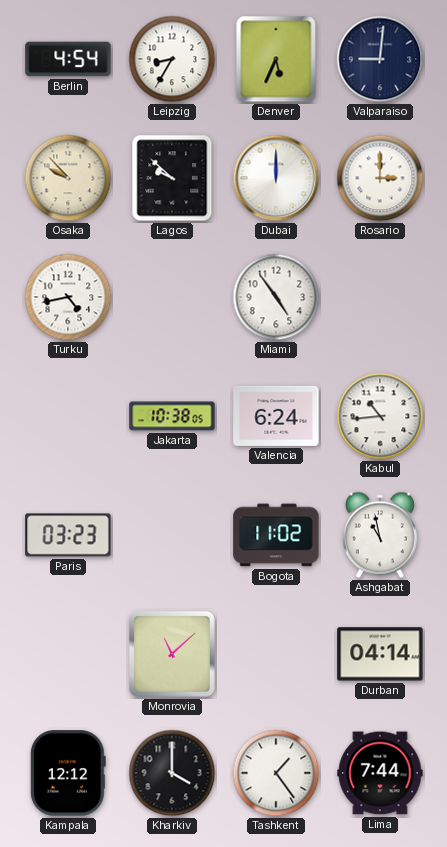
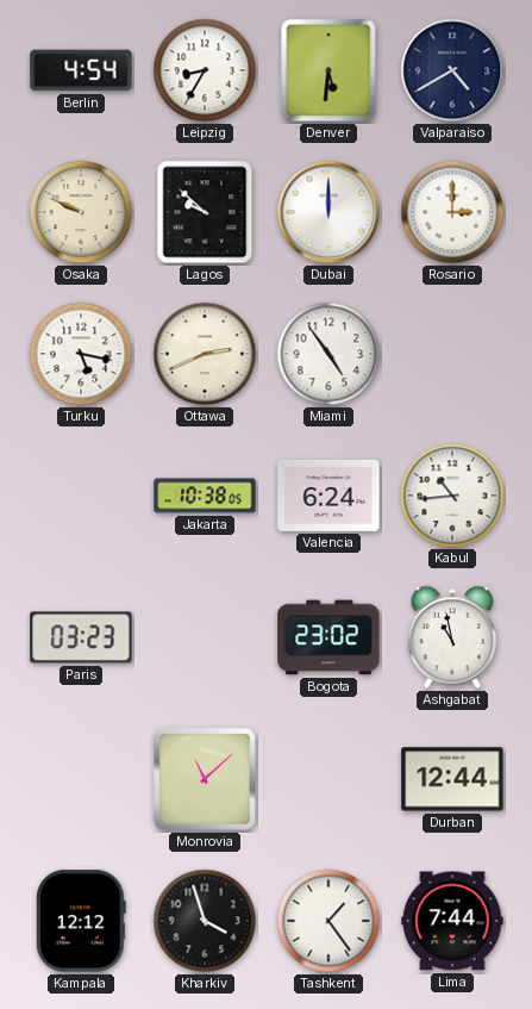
Denver: 5:34 -> 5:31
Valparaiso: 9:01 -> 4:40
Osaka: 9:53 -> 9:49
Turku: 4:43 -> 5:17
Ottawa: none -> 2:41
Bogota: 11:02 -> 23:02
Durban: 04:14 -> 12:44
Kharkiv: 4:00 -> 3:57
